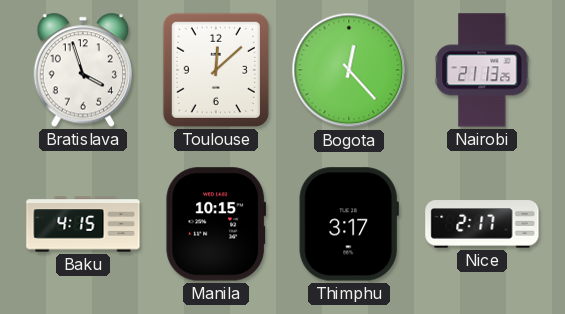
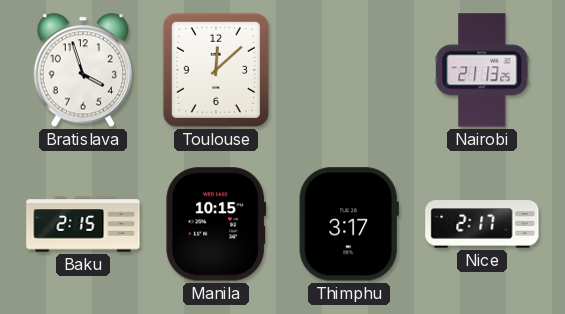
Bogota: 12:23 -> none
Baku: 4:15 -> 2:15
